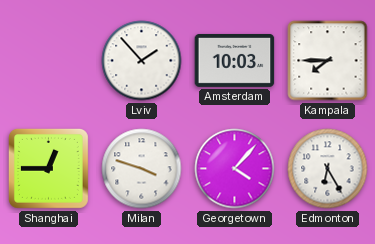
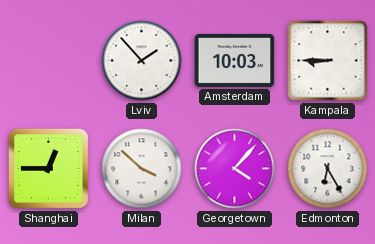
Kampala: 7:45 -> 8:45
Milan: 3:48 -> 3:52
